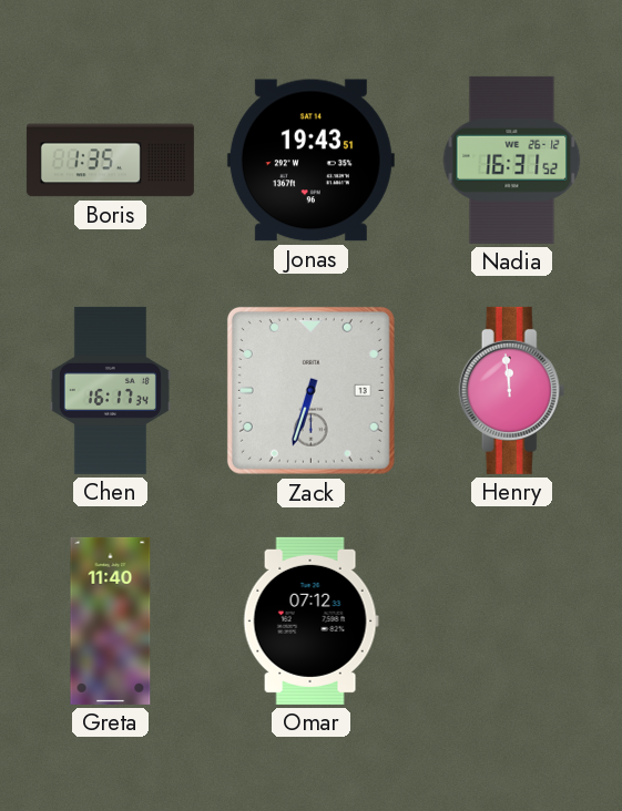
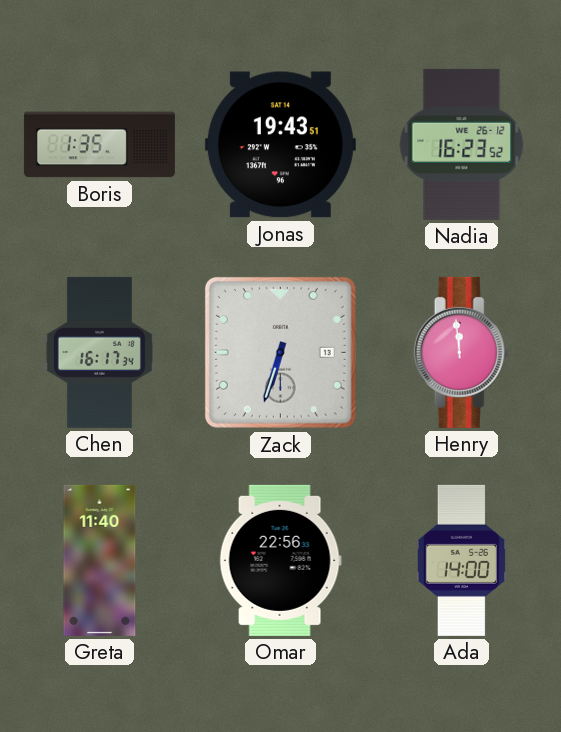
Nadia: 16:31 -> 16:23
Omar: 07:12 -> 22:56
Ada: none -> 14:00
